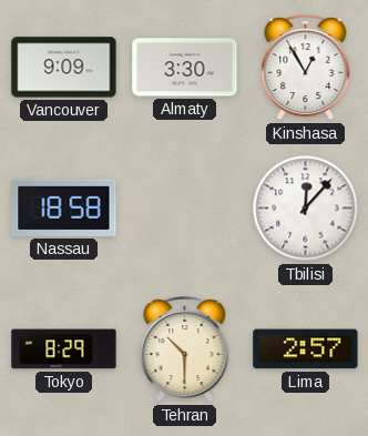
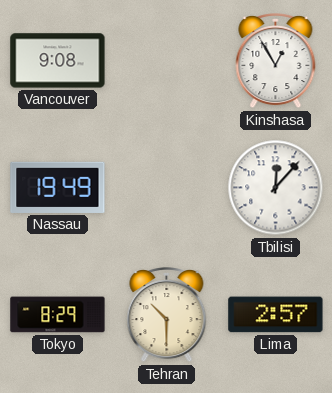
Vancouver: 9:09 -> 9:08
Almaty: 3:30 -> none
Nassau: 18:58 -> 19:49
